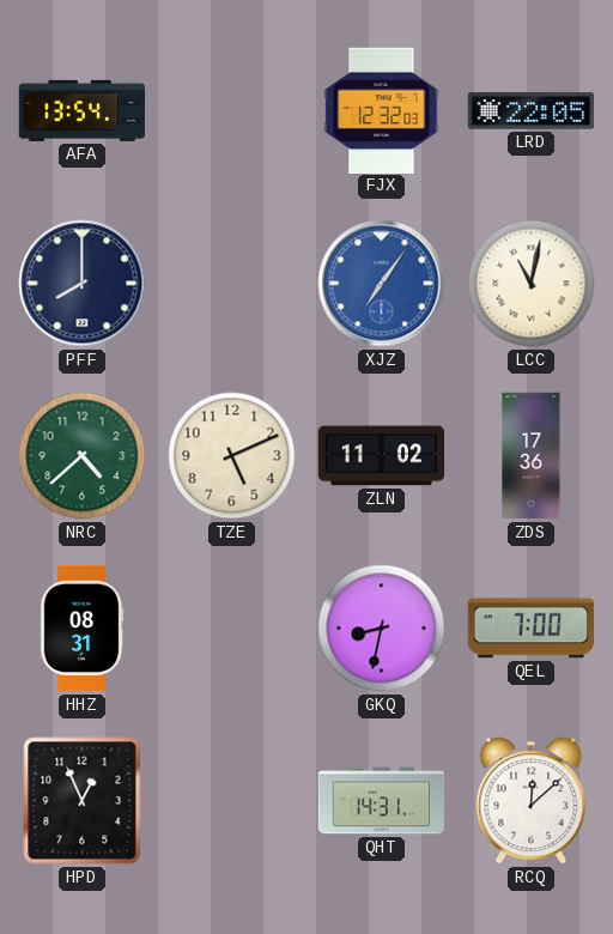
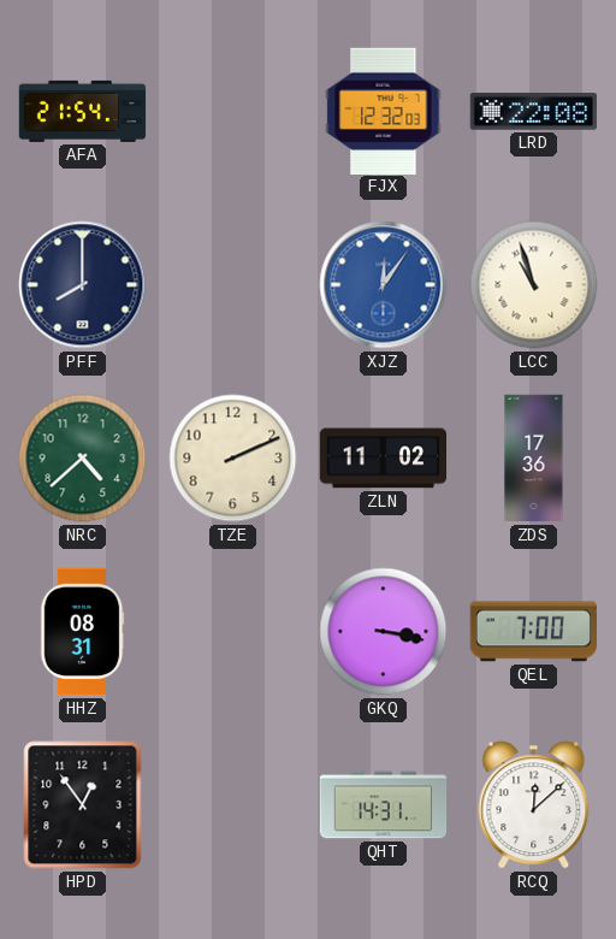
AFA: 13:54 -> 21:54
LRD: 22:05 -> 22:08
XJZ: 7:06 -> 12:06
LCC: 11:02 -> 10:57
TZE: 5:11 -> 2:11
GKQ: 8:32 -> 3:17
HPD: 12:56 -> 12:54
